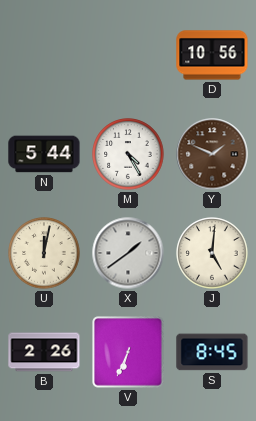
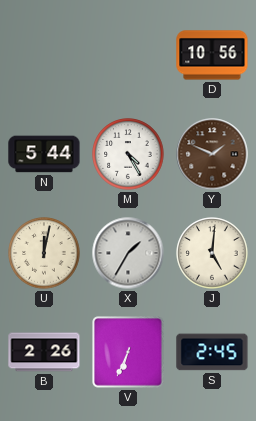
X: 1:39 -> 1:35
S: 8:45 -> 2:45
